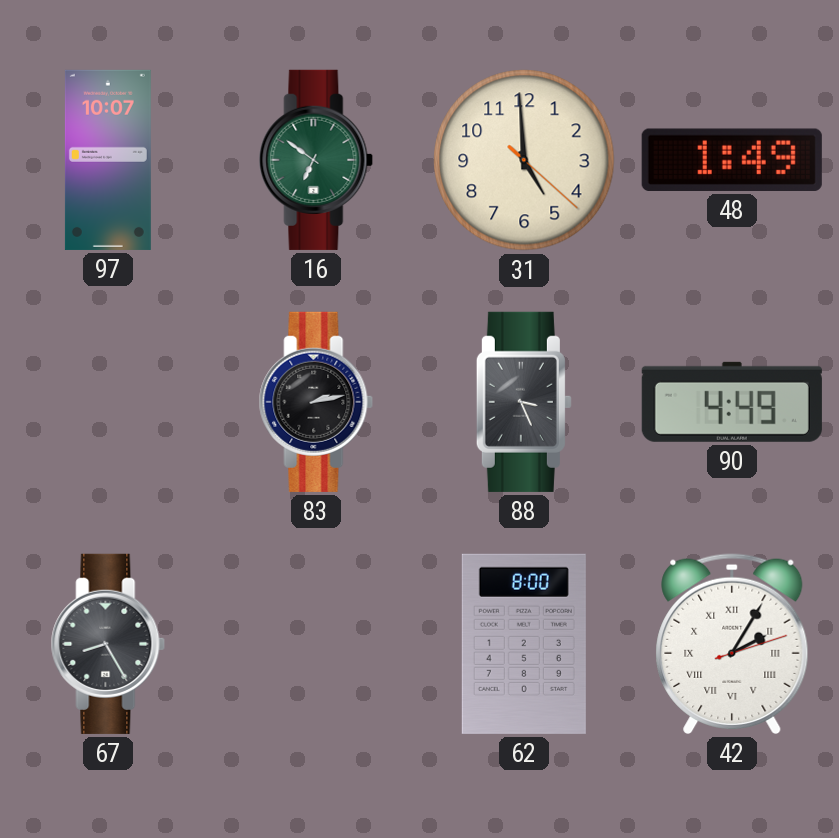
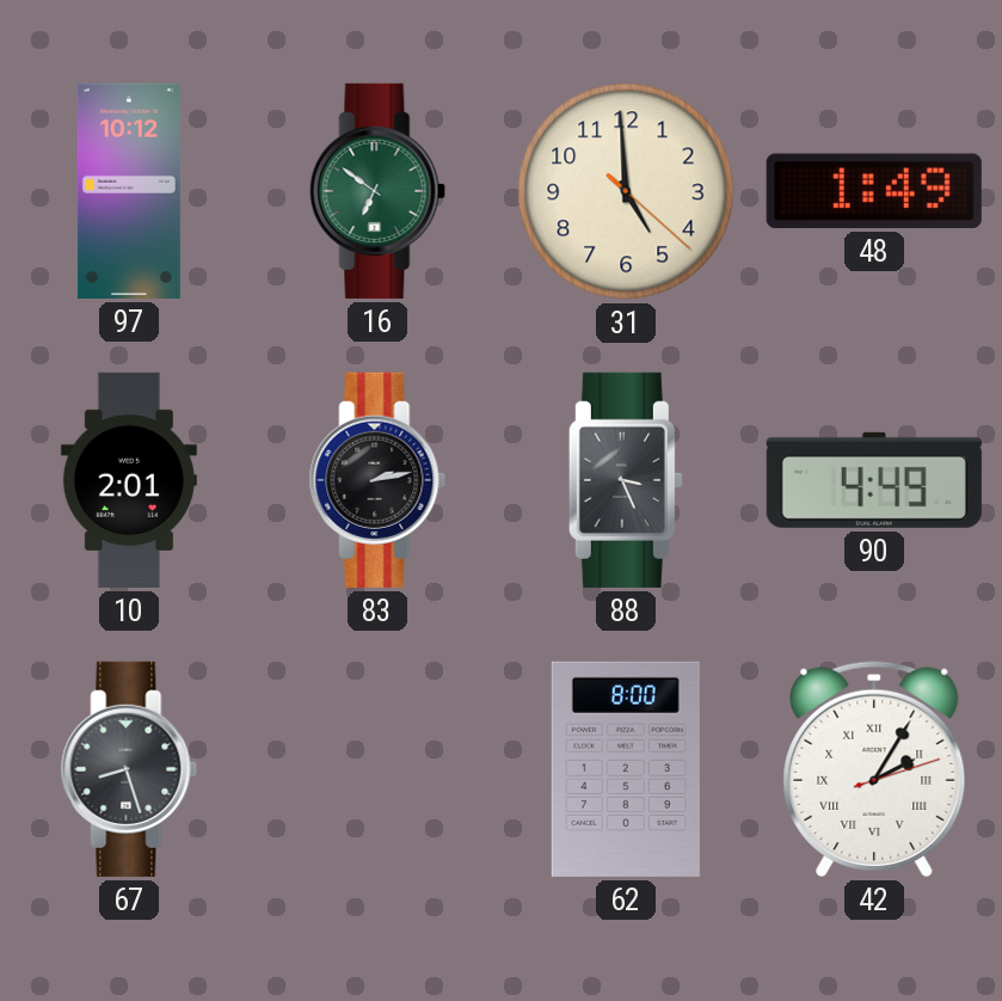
97: 10:07 -> 10:12
10: none -> 2:01
67: 8:25 -> 8:27
